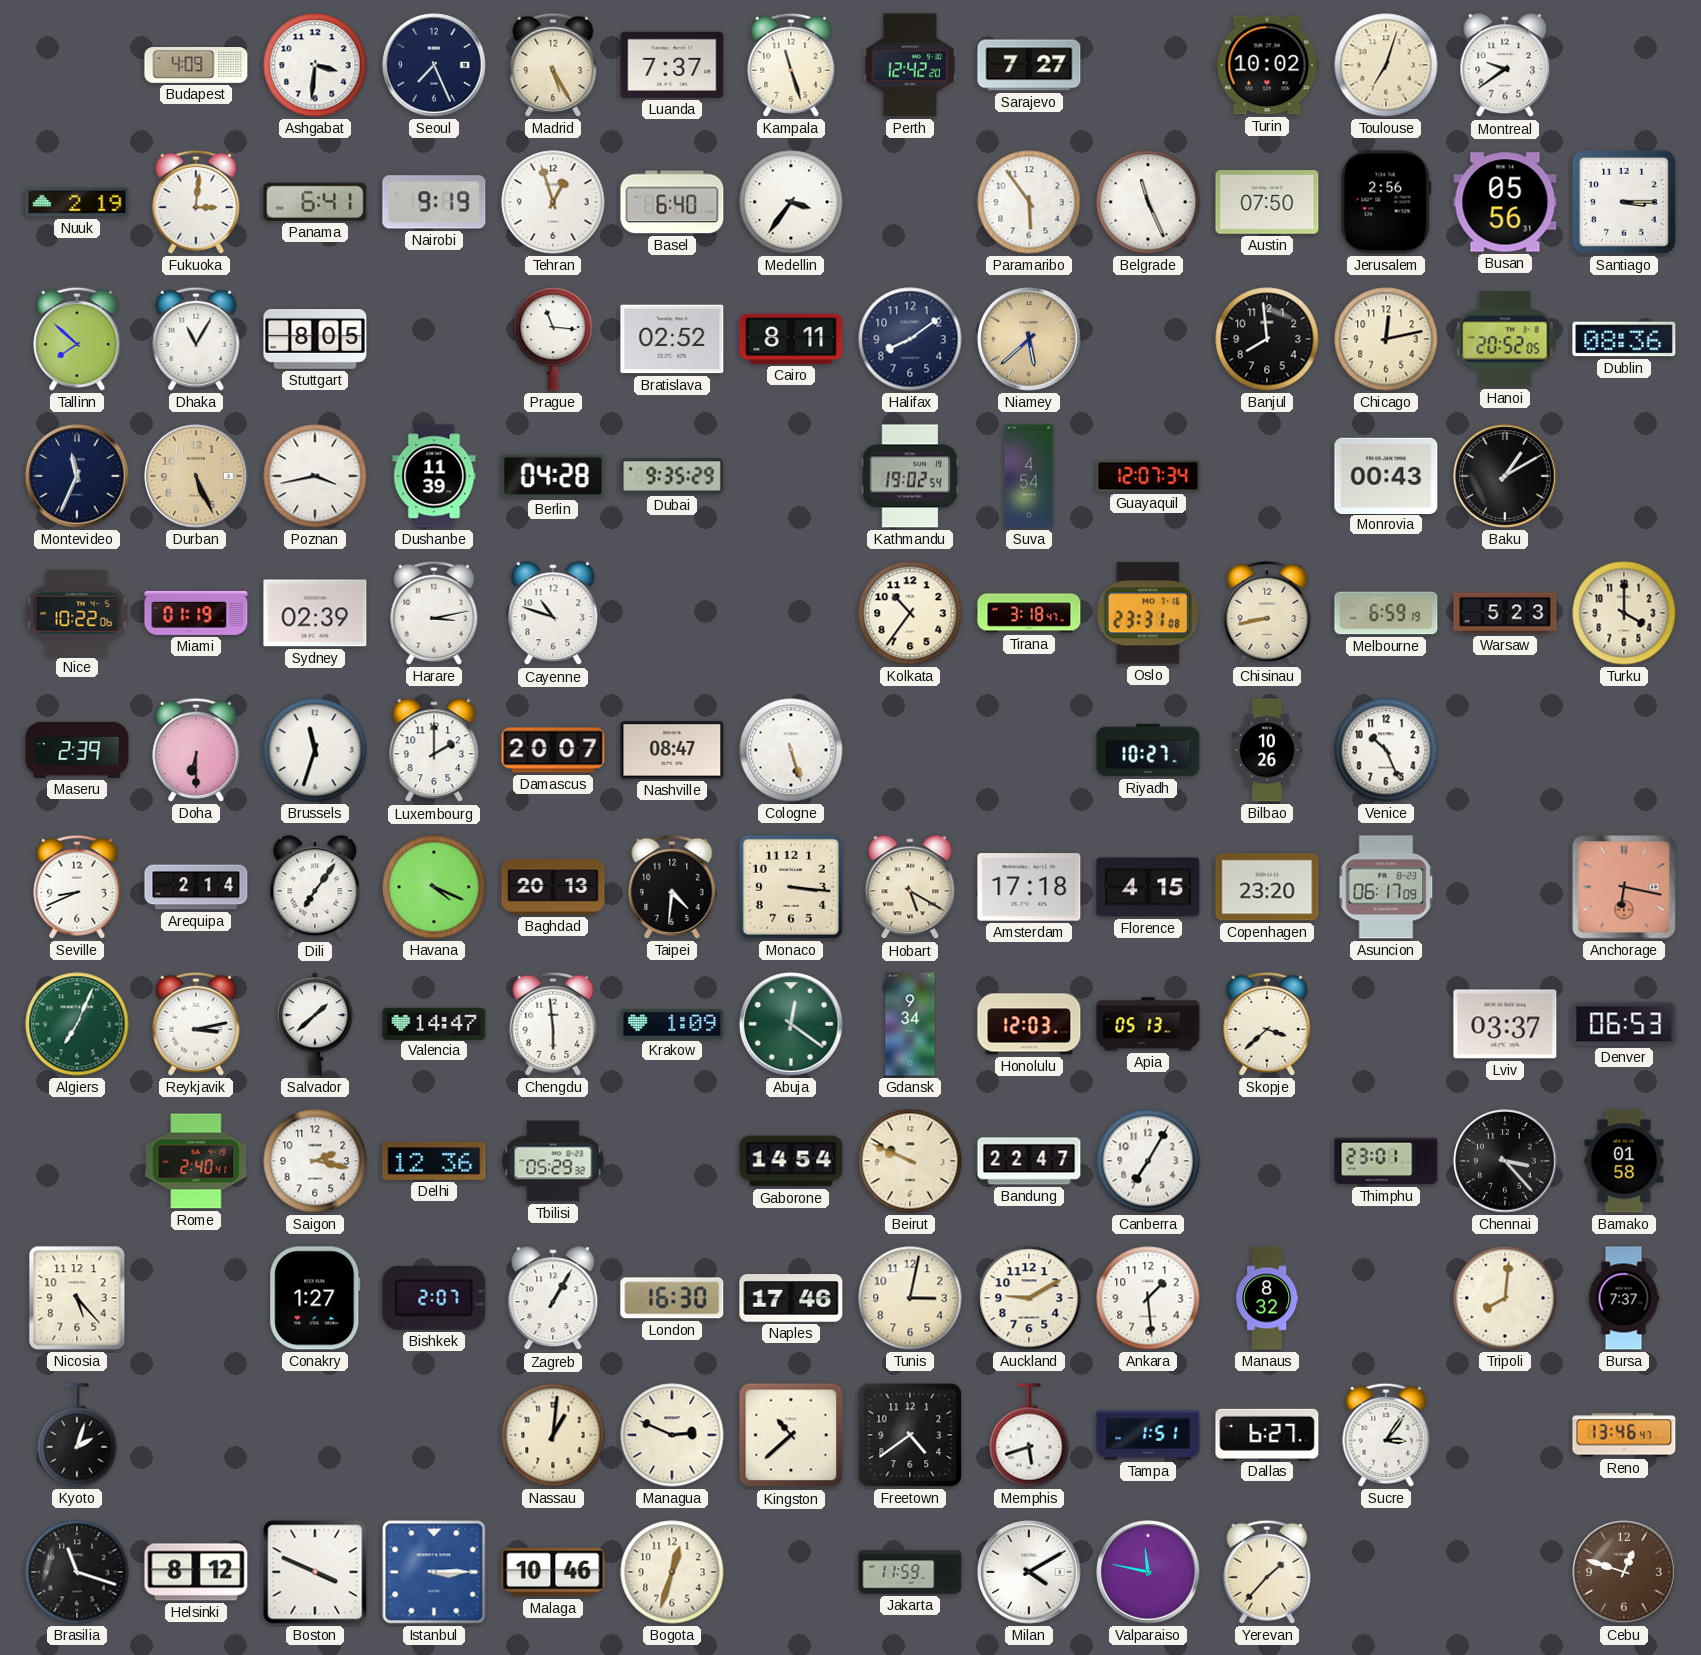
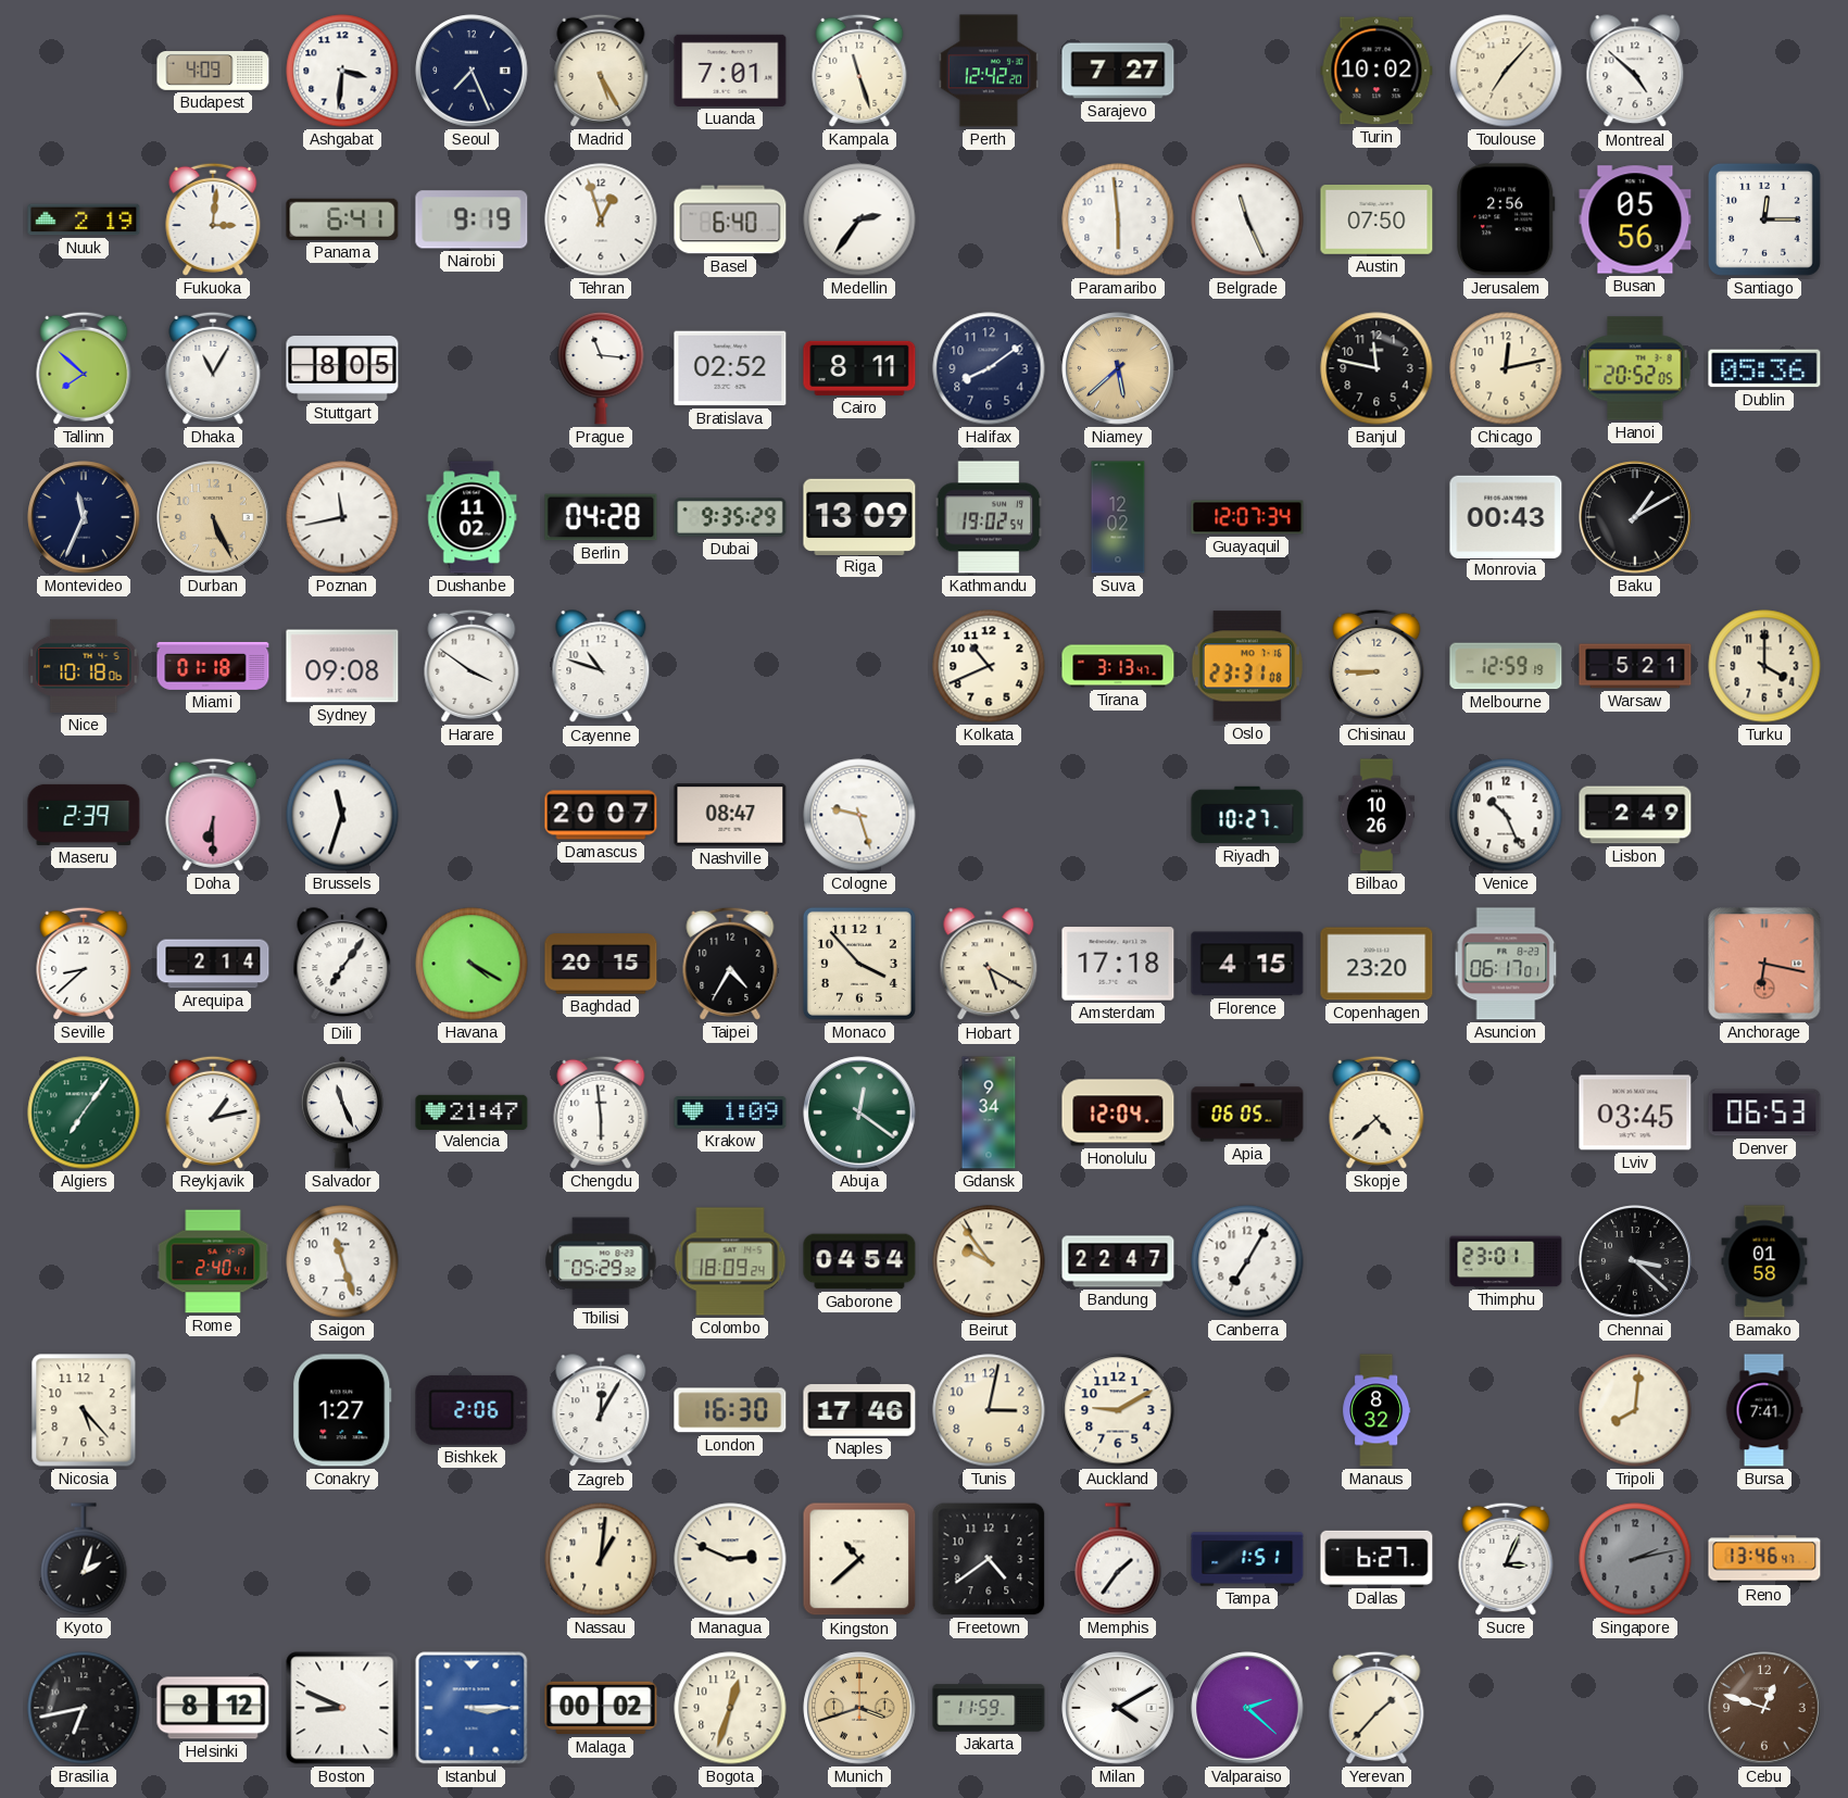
Luanda: 7:37 -> 7:01
Toulouse: 7:03 -> 7:07
Montreal: 9:39 -> 4:52
Medellin: 3:36 -> 2:36
Paramaribo: 5:54 -> 5:59
Santiago: 3:15 -> 12:15
Banjul: 7:59 -> 11:47
Dublin: 08:36 -> 05:36
Poznan: 3:43 -> 11:43
Dushanbe: 11:39 -> 11:02
Riga: none -> 13:09
Suva: 4:54 -> 12:02
Nice: 10:22 -> 10:18
Miami: 01:19 -> 01:18
Sydney: 02:39 -> 09:08
Harare: 3:13 -> 3:51
Kolkata: 10:36 -> 10:41
Tirana: 3:18 -> 3:13
Chisinau: 8:43 -> 8:45
Melbourne: 6:59 -> 12:59
Warsaw: 5:23 -> 5:21
Luxembourg: 2:00 -> none
Cologne: 5:27 -> 9:27
Lisbon: none -> 2:49
Seville: 8:41 -> 8:38
Havana: 4:19 -> 4:20
Baghdad: 20:13 -> 20:15
Taipei: 4:31 -> 4:35
Monaco: 3:16 -> 3:53
Asuncion: 06:17:09 -> 06:17:01
Algiers: 7:04 -> 7:06
Reykjavik: 3:13 -> 1:13
Salvador: 1:38 -> 11:26
Valencia: 14:47 -> 21:47
Honolulu: 12:03 -> 12:04
Apia: 05:13 -> 06:05
Skopje: 3:38 -> 4:38
Lviv: 03:37 -> 03:45
Saigon: 2:17 -> 11:27
Delhi: 12:36 -> none
Colombo: none -> 18:09
Gaborone: 14:54 -> 04:54
Beirut: 9:49 -> 9:54
Chennai: 3:23 -> 3:22
Bishkek: 2:07 -> 2:06
Zagreb: 1:05 -> 12:05
Ankara: 1:29 -> none
Bursa: 7:37 -> 7:41
Memphis: 5:42 -> 1:36
Sucre: 3:06 -> 3:04
Singapore: none -> 2:13
Brasilia: 11:18 -> 6:43
Boston: 3:49 -> 8:49
Malaga: 10:46 -> 00:02
Munich: none -> 3:42
Valparaiso: 11:47 -> 2:22
